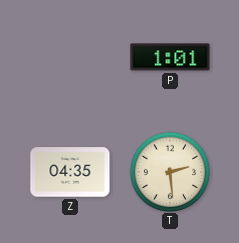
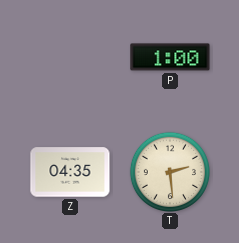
P: 1:01 -> 1:00
